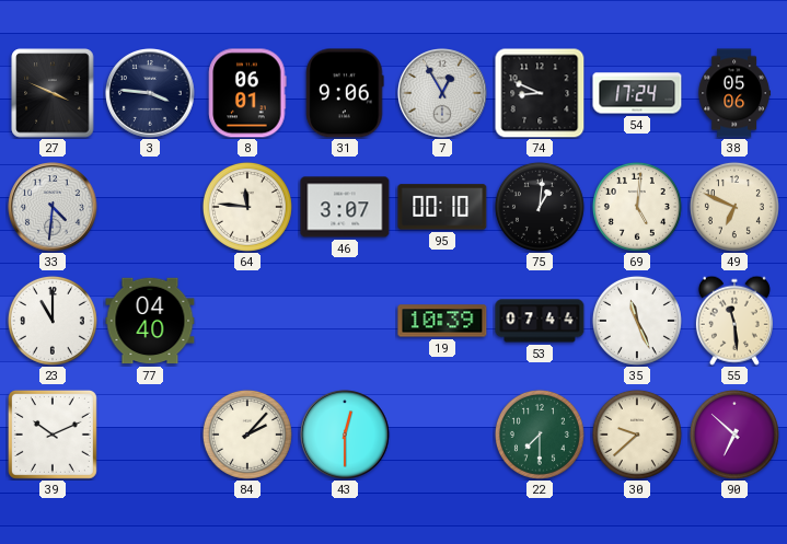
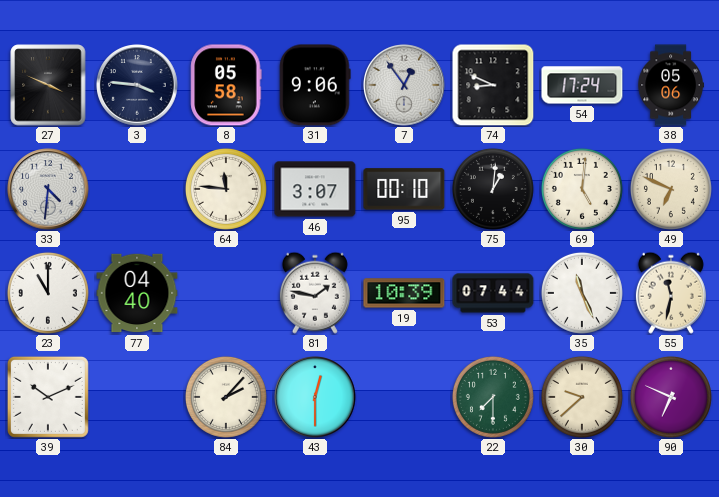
8: 06:01 -> 05:58
7: 12:55 -> 12:54
81: none -> 1:47
55: 11:29 -> 11:32
90: 6:52 -> 6:49
